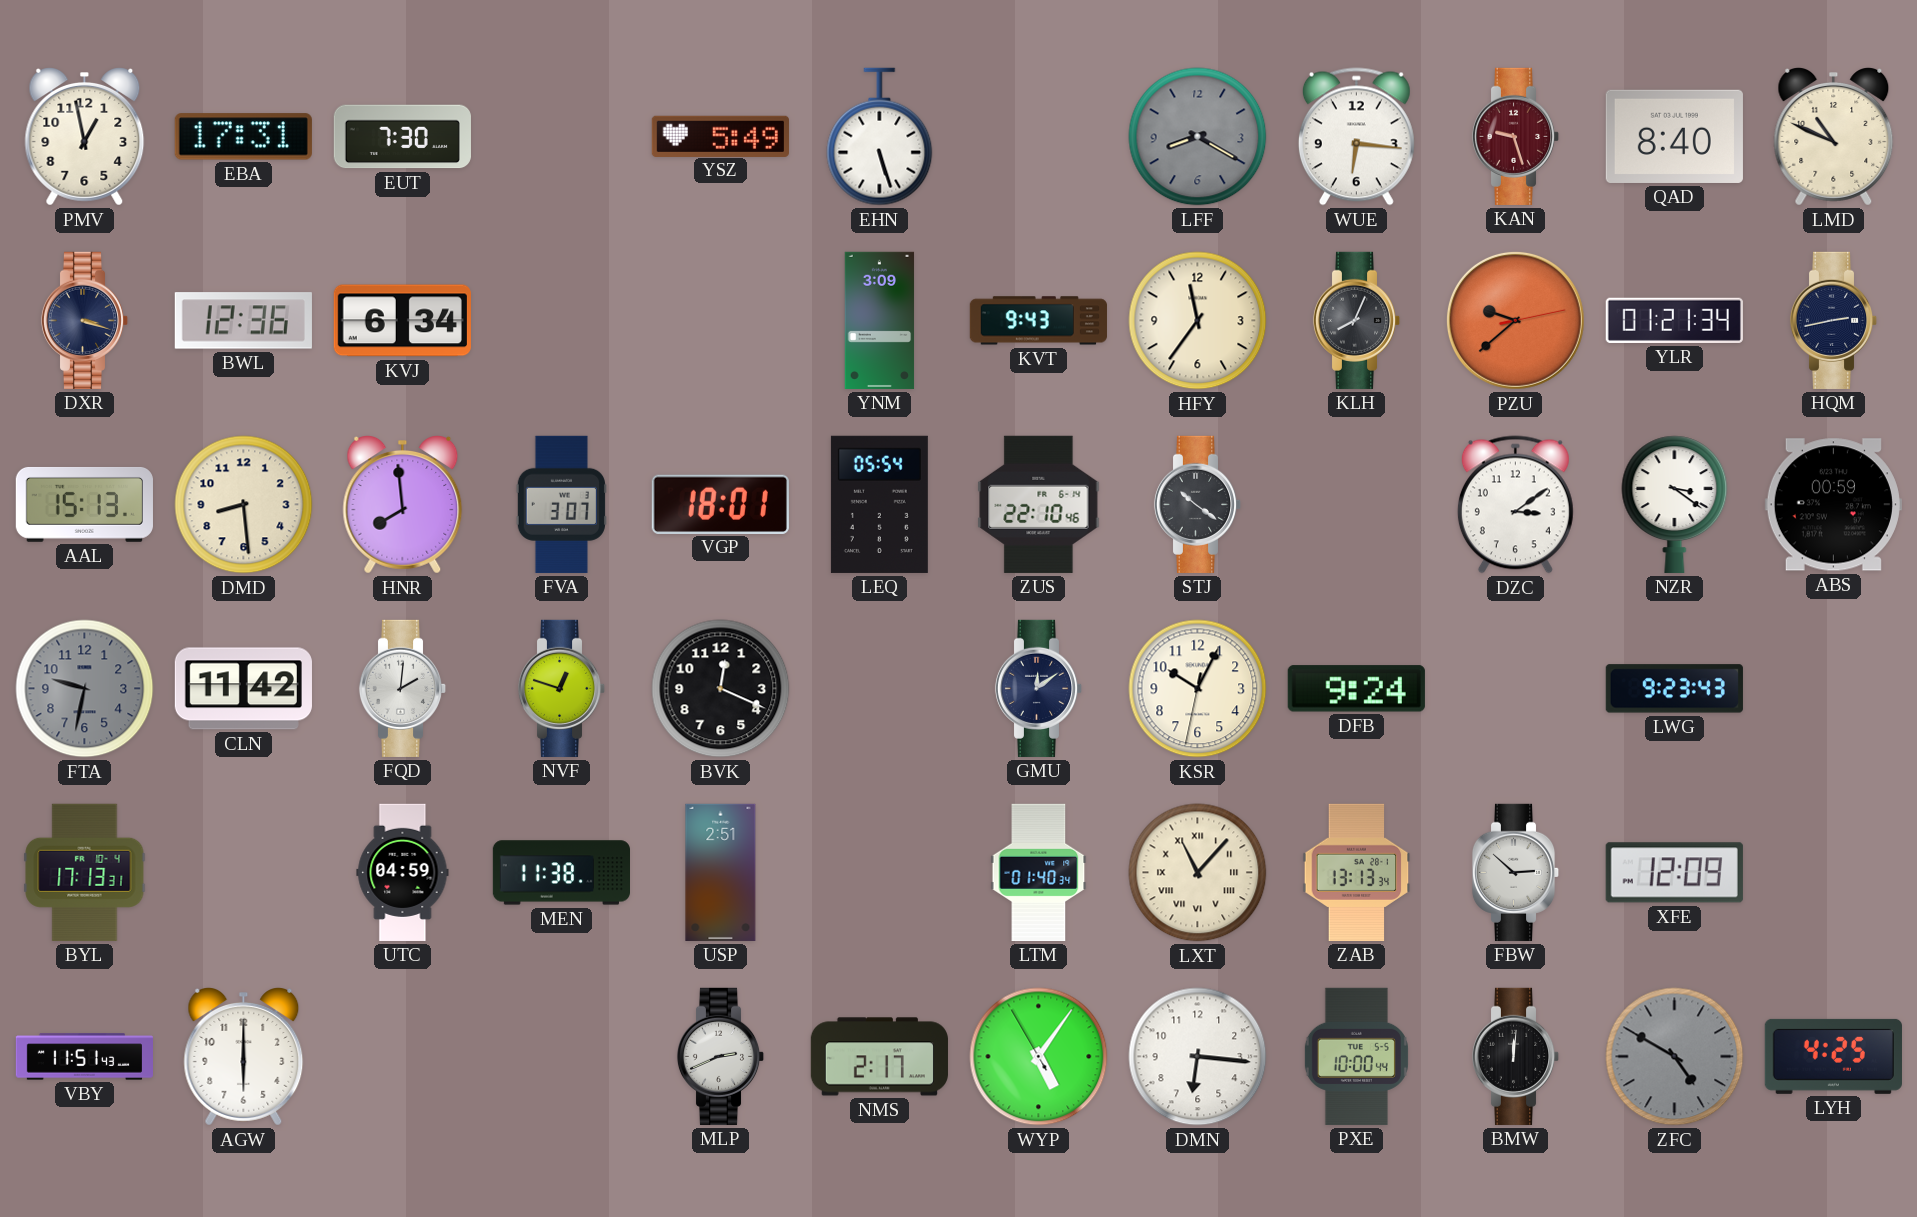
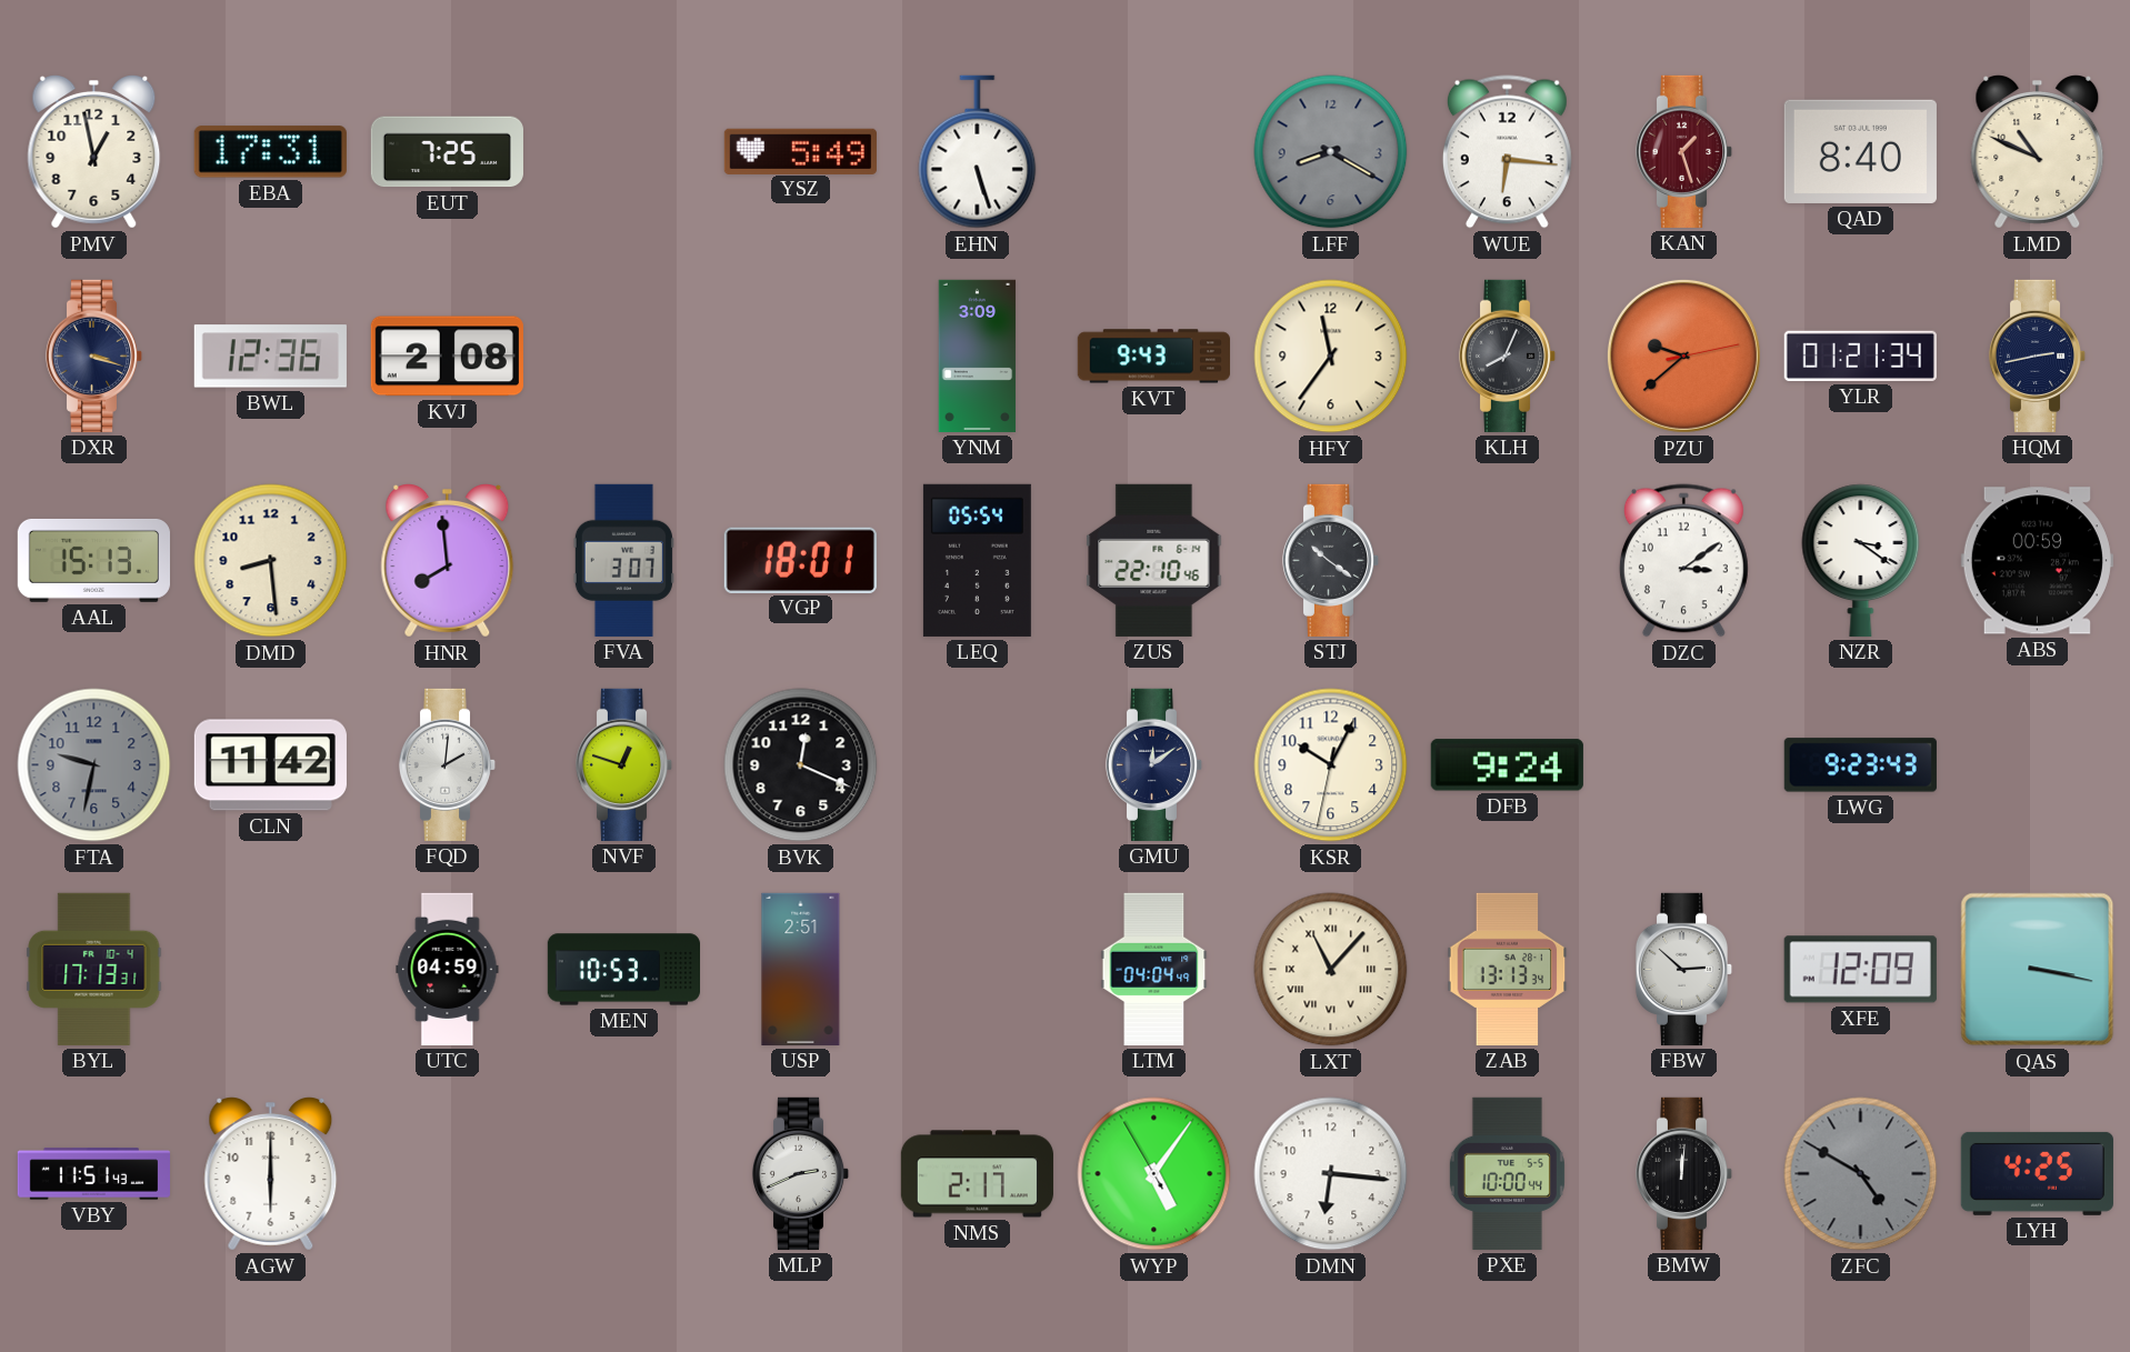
EUT: 7:30 -> 7:25
KAN: 9:27 -> 1:27
KVJ: 6:34 -> 2:08
MEN: 11:38 -> 10:53
LTM: 01:40 -> 04:04
QAS: none -> 3:17
